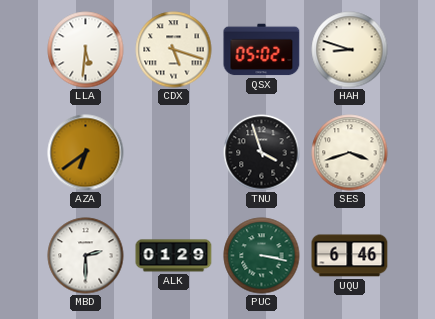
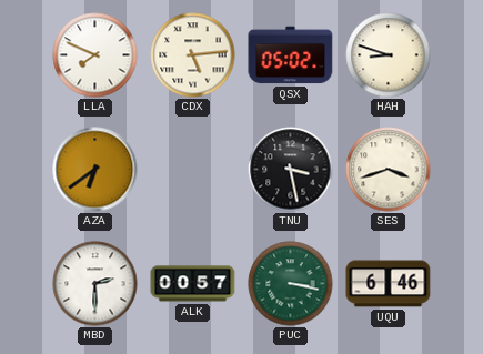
LLA: 5:31 -> 7:49
CDX: 5:18 -> 5:14
TNU: 3:57 -> 3:28
ALK: 01:29 -> 00:57
